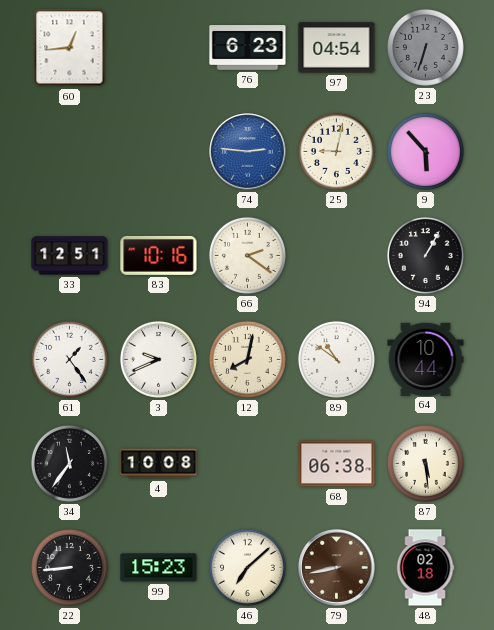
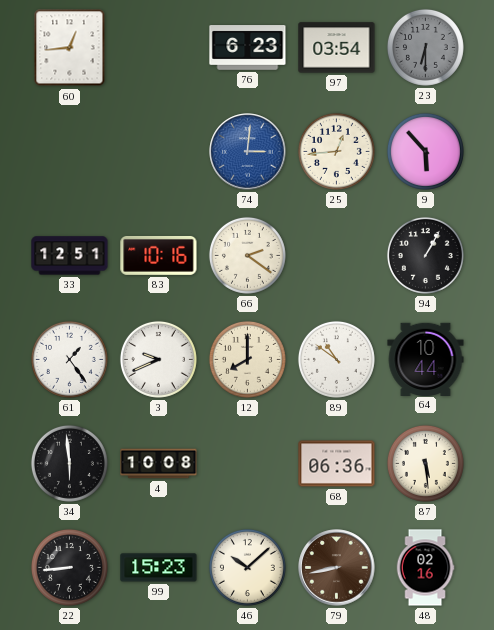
97: 04:54 -> 03:54
23: 6:33 -> 6:30
74: 2:46 -> 3:01
25: 9:02 -> 12:44
12: 8:02 -> 8:00
34: 11:36 -> 5:59
68: 06:38 -> 06:36
46: 7:08 -> 10:08
48: 02:18 -> 02:16
